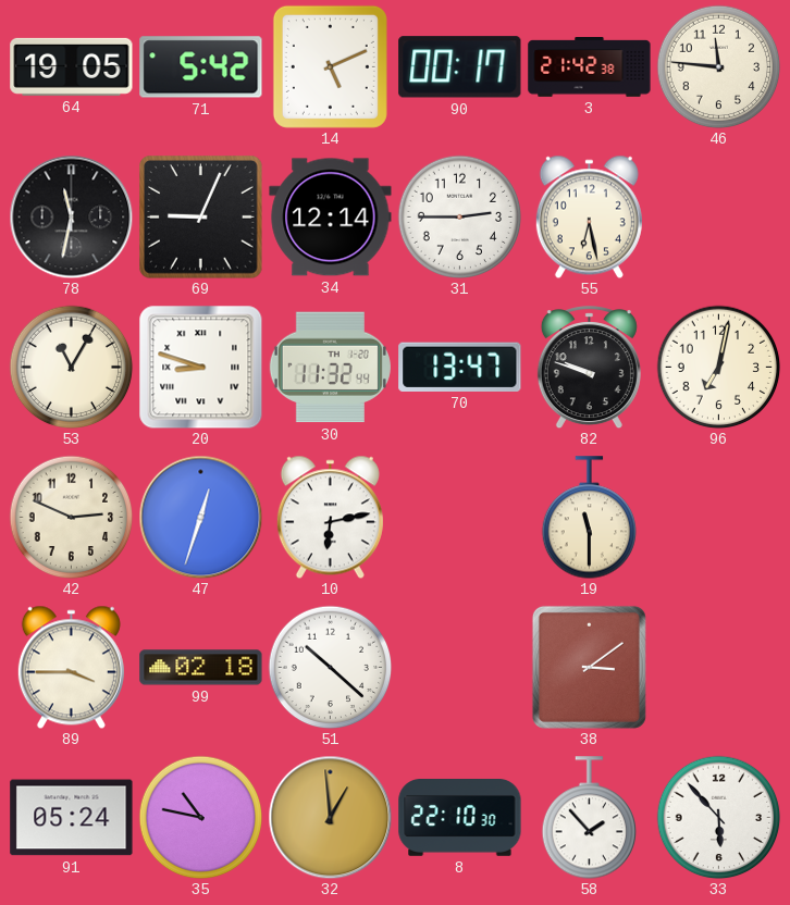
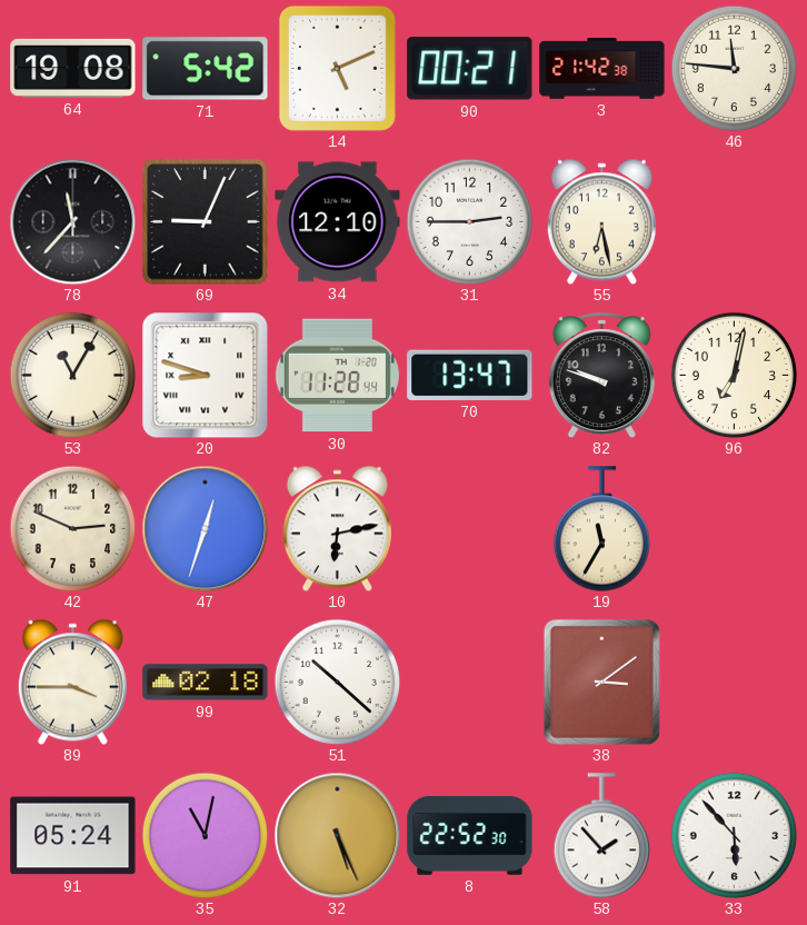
64: 19:05 -> 19:08
90: 00:17 -> 00:21
78: 11:32 -> 11:37
34: 12:14 -> 12:10
30: 11:32 -> 11:28
19: 11:30 -> 11:35
35: 10:47 -> 11:02
32: 12:59 -> 5:26
8: 22:10 -> 22:52
